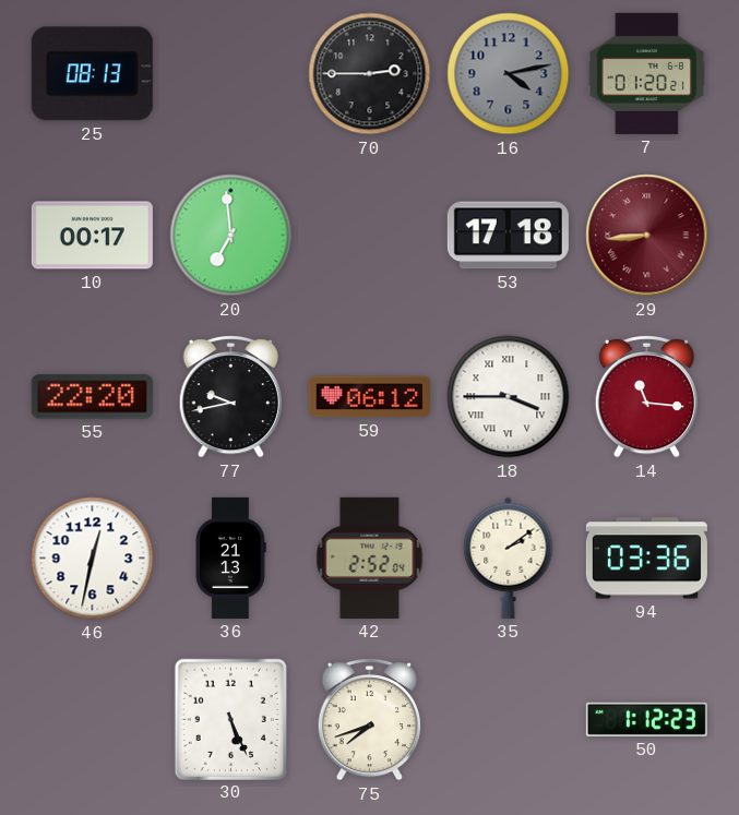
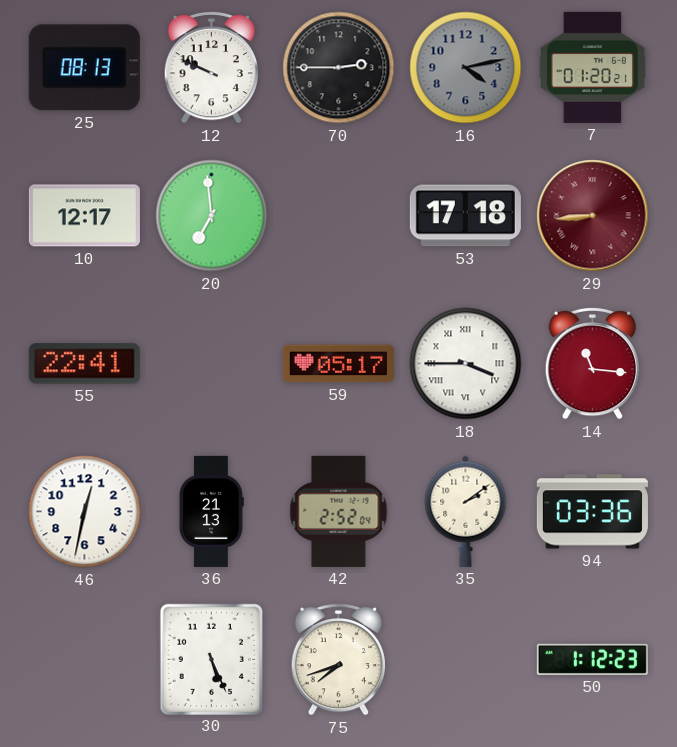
12: none -> 9:49
10: 00:17 -> 12:17
55: 22:20 -> 22:41
77: 9:43 -> none
59: 06:12 -> 05:17
